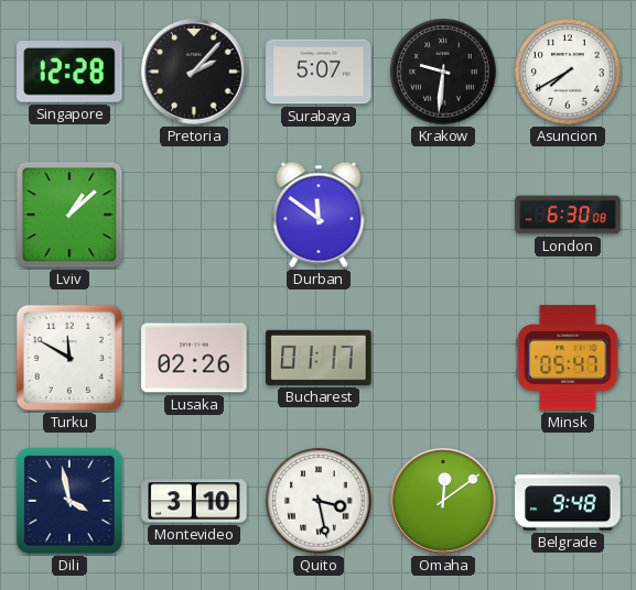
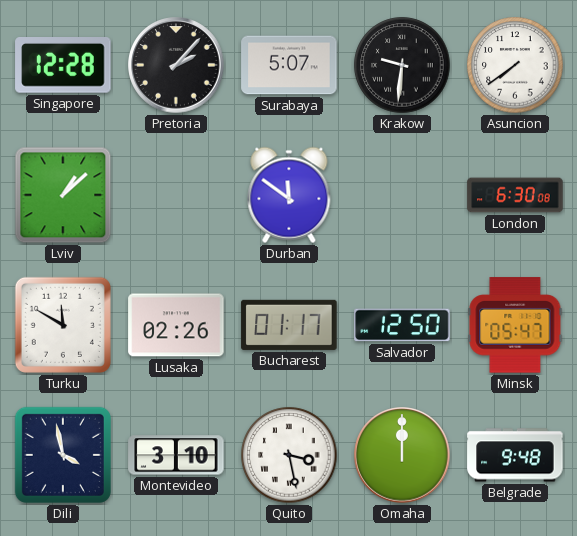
Asuncion: 7:40 -> 7:39
Salvador: none -> 12:50
Omaha: 12:09 -> 12:00
